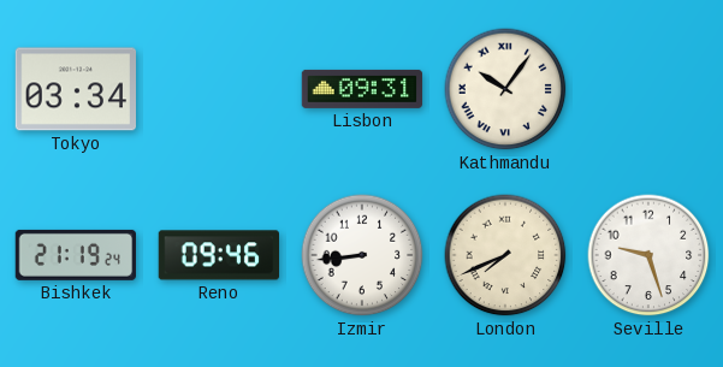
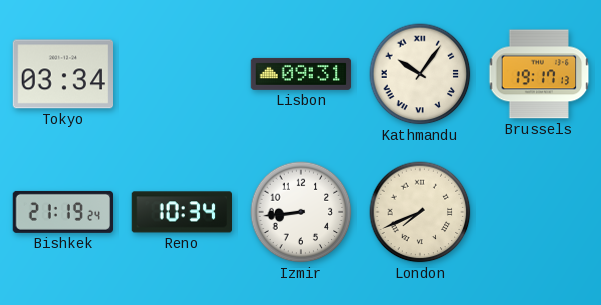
Brussels: none -> 19:17
Reno: 09:46 -> 10:34
Seville: 9:27 -> none
